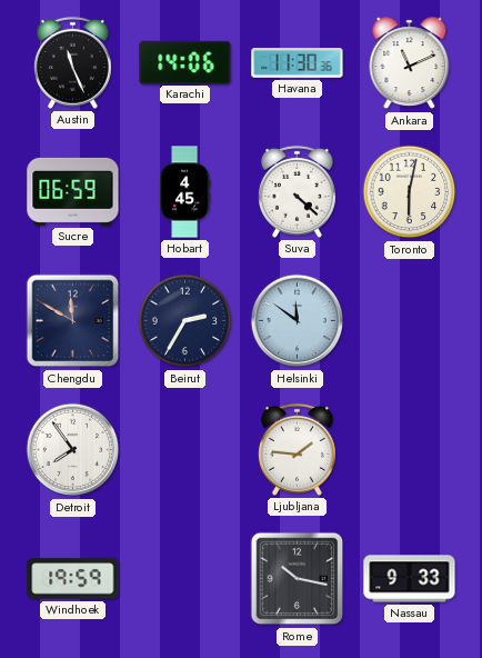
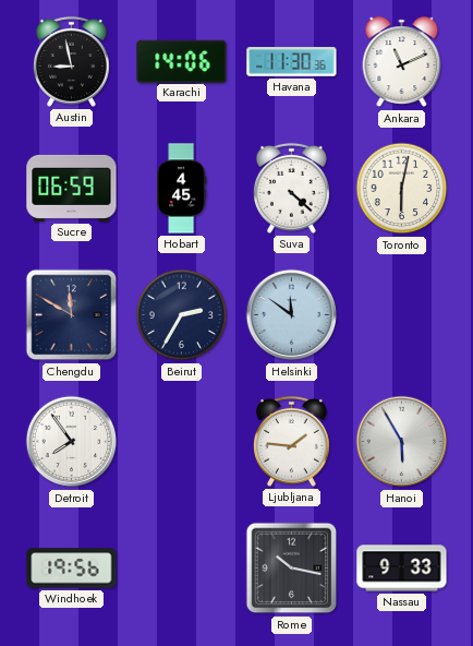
Austin: 11:26 -> 8:58
Hanoi: none -> 5:55
Windhoek: 19:59 -> 19:56
